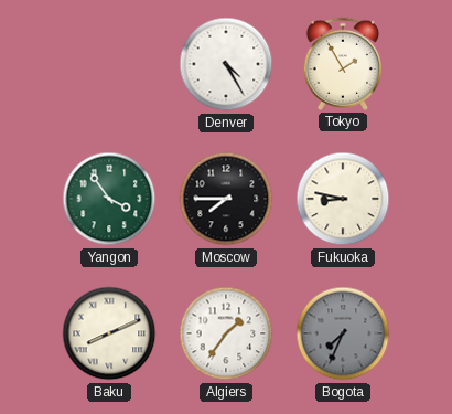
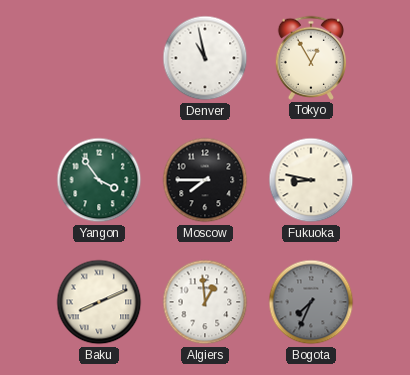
Denver: 4:25 -> 10:58
Tokyo: 1:55 -> 12:55
Algiers: 1:36 -> 12:59
